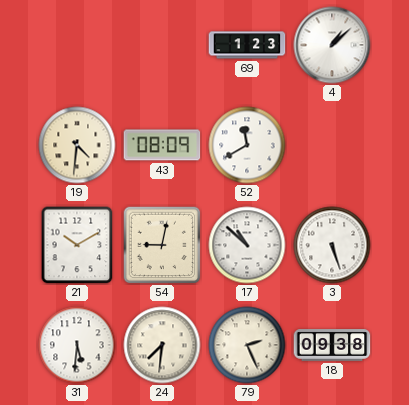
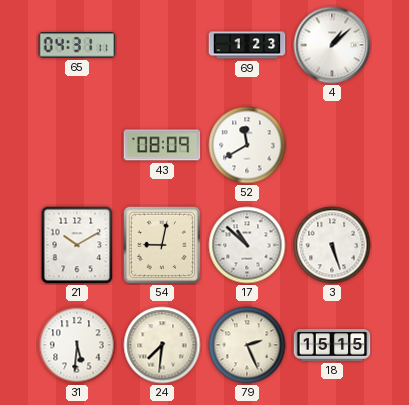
65: none -> 04:31
19: 4:31 -> none
18: 09:38 -> 15:15
